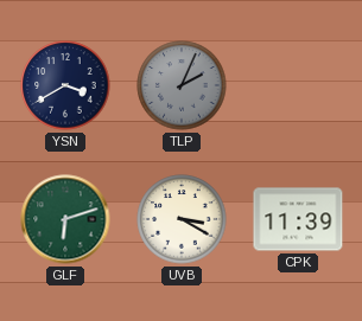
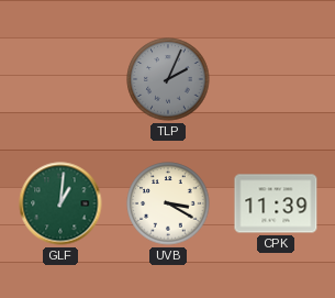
YSN: 3:40 -> none
GLF: 6:12 -> 1:01
